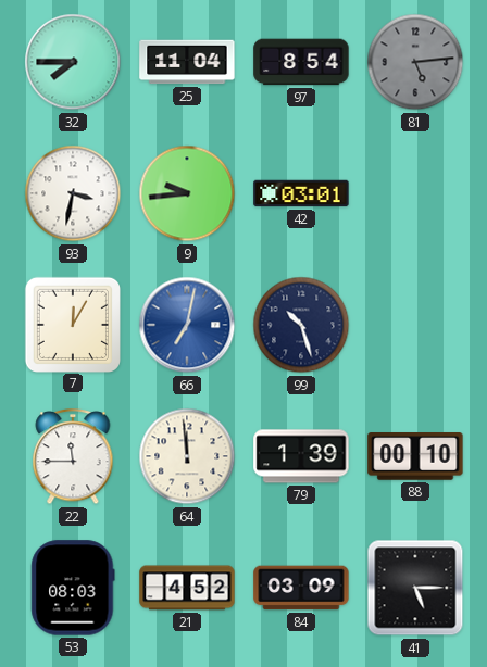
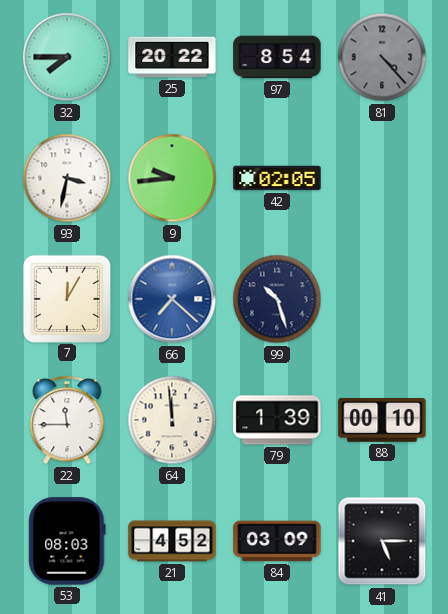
25: 11:04 -> 20:22
81: 5:14 -> 4:23
42: 03:01 -> 02:05
66: 7:02 -> 7:22
